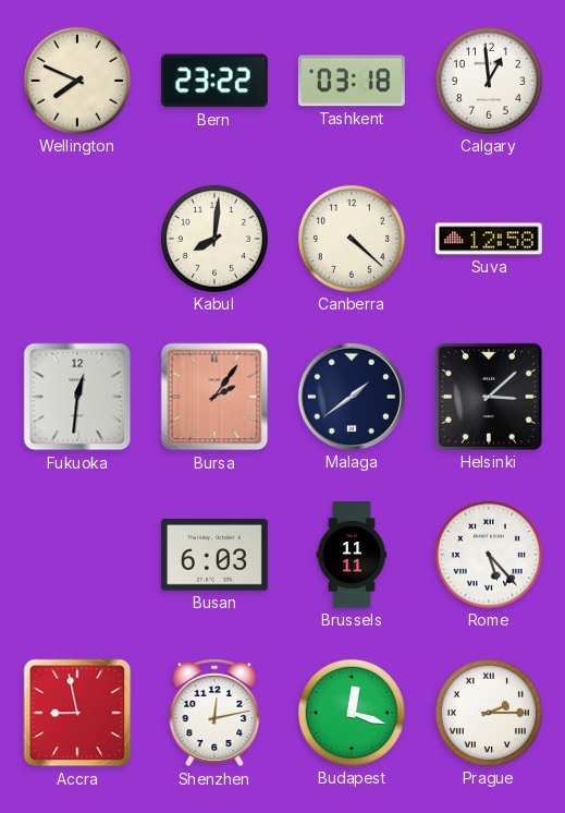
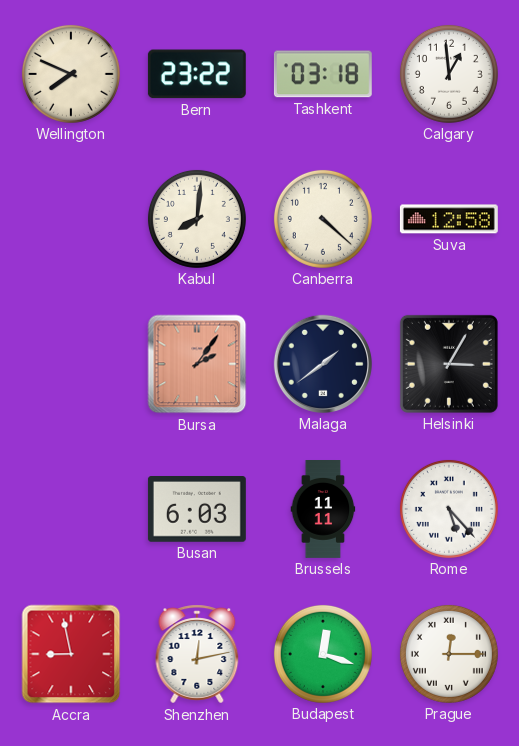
Fukuoka: 12:31 -> none
Helsinki: 3:08 -> 3:05
Prague: 2:15 -> 12:15
